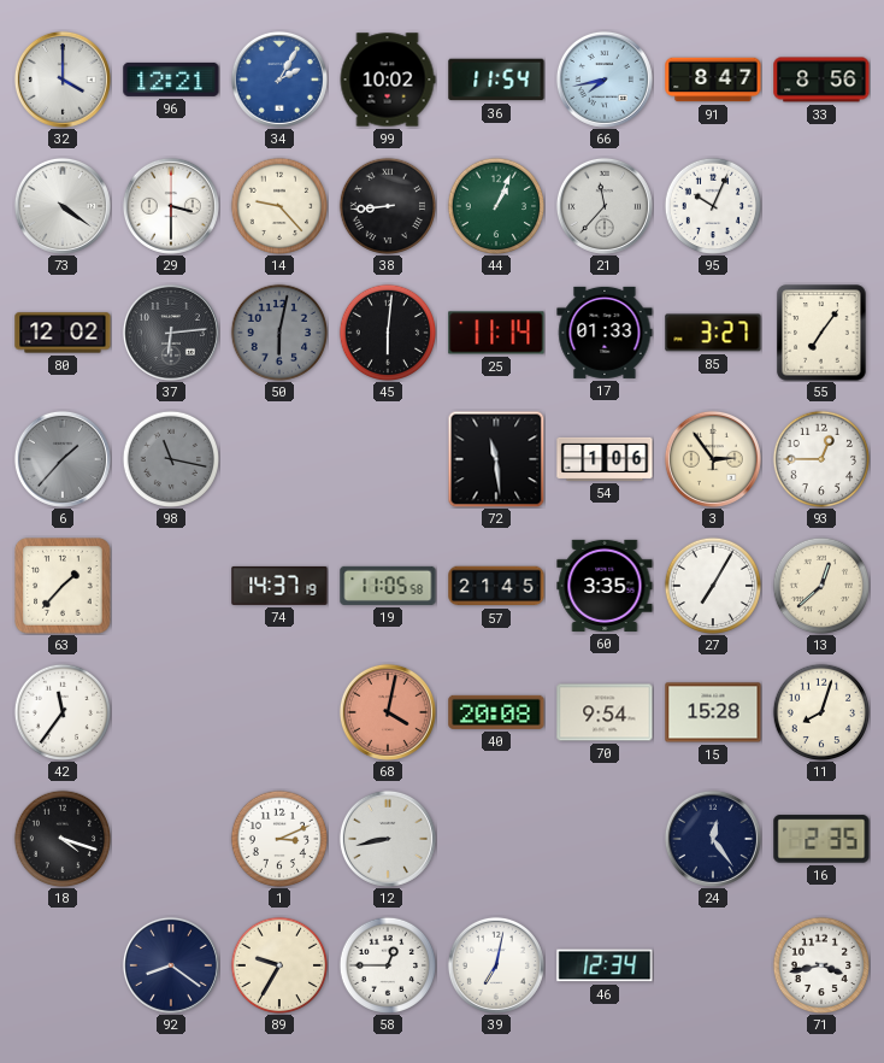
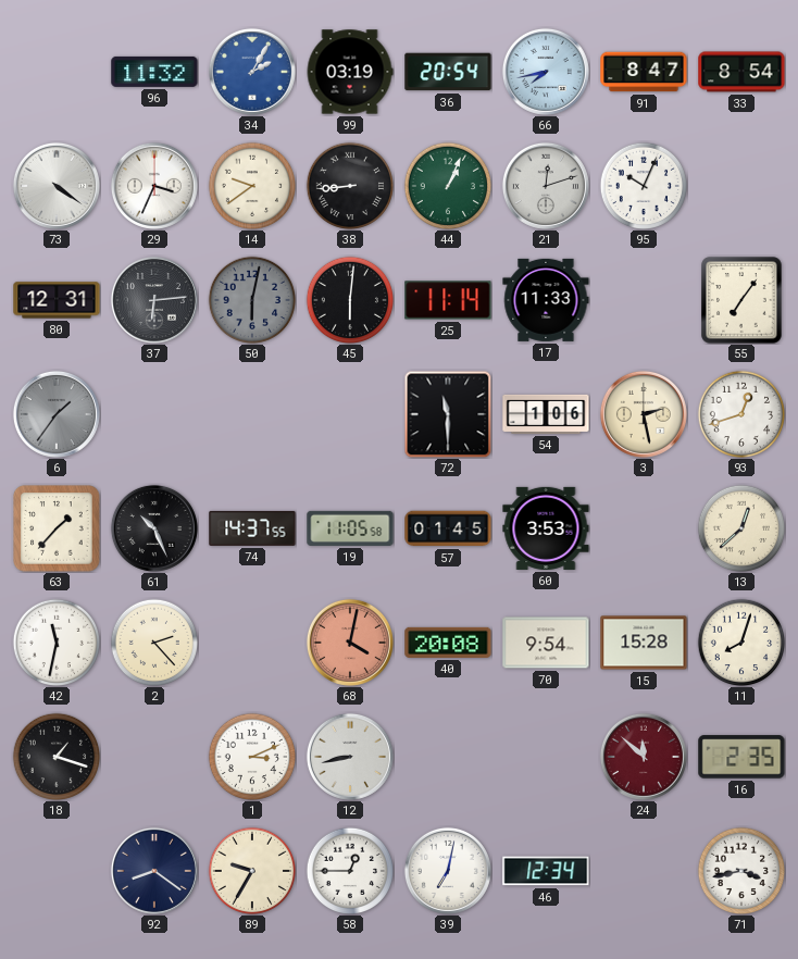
32: 4:00 -> none
96: 12:21 -> 11:32
99: 10:02 -> 03:19
36: 11:54 -> 20:54
33: 8:56 -> 8:54
29: 3:30 -> 3:34
14: 9:23 -> 9:39
21: 11:37 -> 12:12
80: 12:02 -> 12:31
17: 01:33 -> 11:33
85: 3:27 -> none
6: 1:37 -> 1:36
98: 11:17 -> none
72: 11:29 -> 11:30
3: 2:54 -> 2:28
93: 12:45 -> 12:42
61: none -> 10:26
74: 14:37:19 -> 14:37:55
57: 21:45 -> 01:45
60: 3:35 -> 3:53
27: 7:05 -> none
42: 11:36 -> 11:32
2: none -> 2:23
18: 4:18 -> 1:18
24: 12:24 -> 11:52
24 dial: navy -> burgundy
